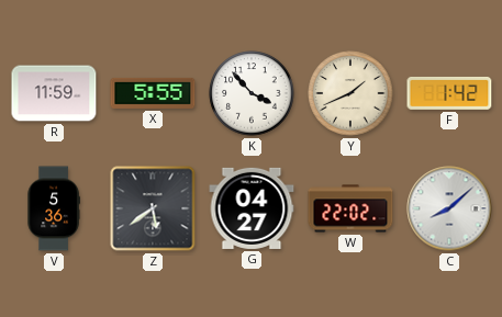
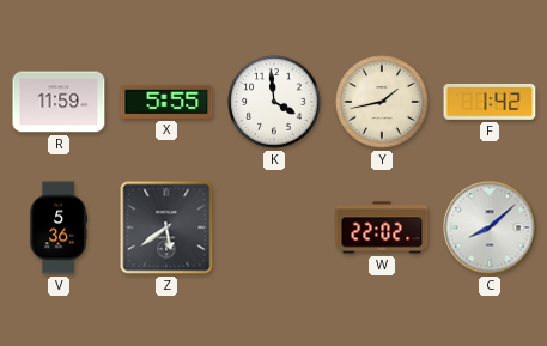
K: 3:53 -> 3:59
Y: 1:41 -> 1:43
G: 04:27 -> none
